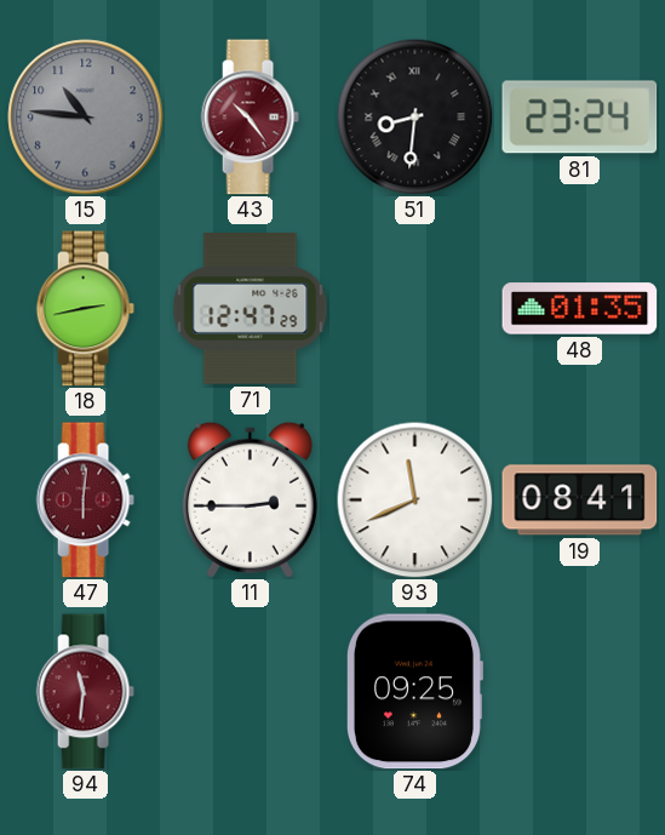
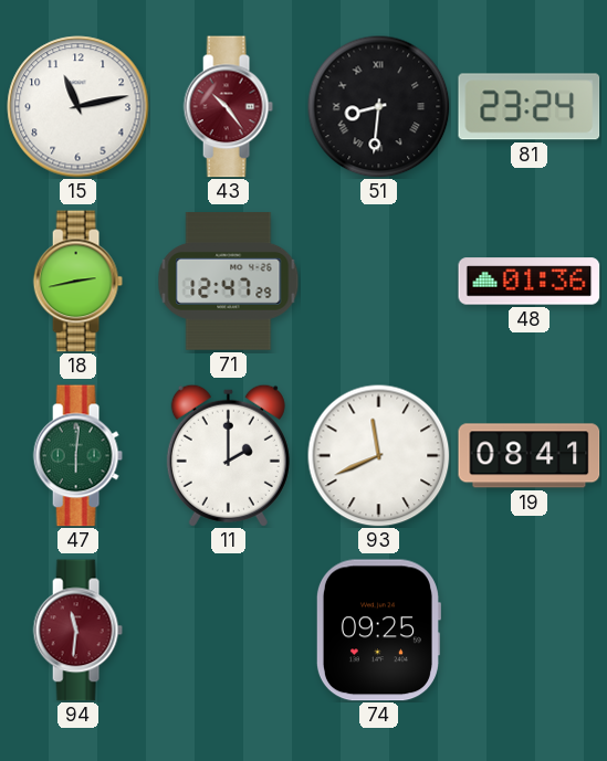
15: 10:46 -> 11:13
15 dial: grey -> white
48: 01:35 -> 01:36
47 dial: burgundy -> green
11: 2:45 -> 2:00
